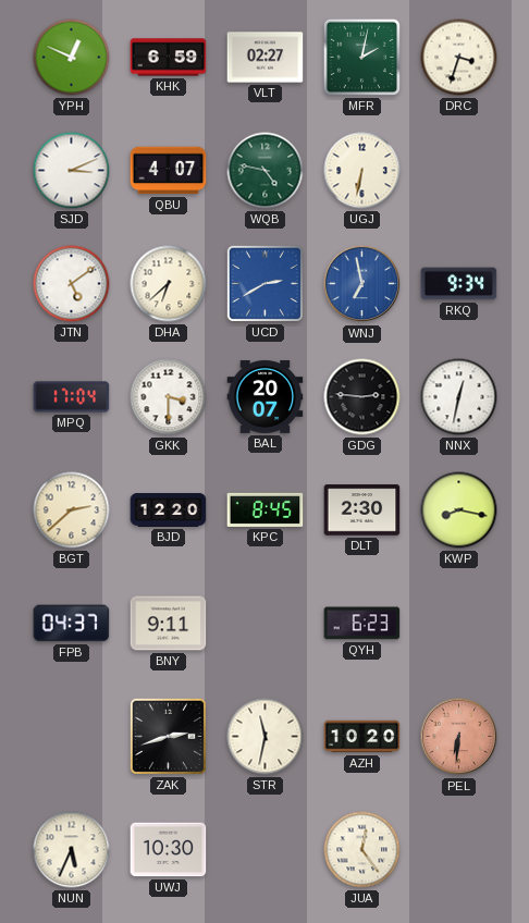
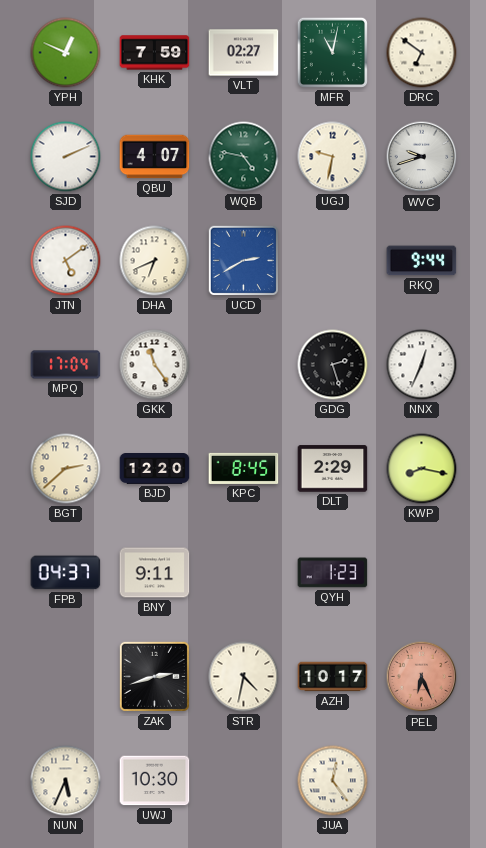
KHK: 6:59 -> 7:59
MFR: 2:02 -> 11:02
DRC: 3:33 -> 6:51
SJD: 3:11 -> 2:11
UGJ: 6:32 -> 9:32
WVC: none -> 9:42
DHA: 6:38 -> 6:41
WNJ: 6:58 -> none
RKQ: 9:34 -> 9:44
GKK: 3:30 -> 11:24
BAL: 20:07 -> none
GDG: 2:46 -> 2:27
NNX: 12:32 -> 12:34
DLT: 2:30 -> 2:29
QYH: 6:23 -> 1:23
STR: 11:32 -> 4:32
AZH: 10:20 -> 10:17
PEL: 6:31 -> 6:26
